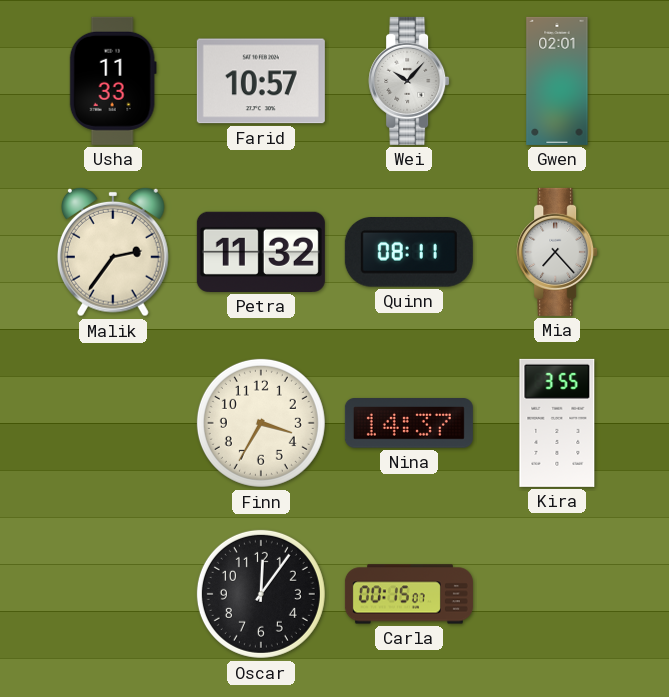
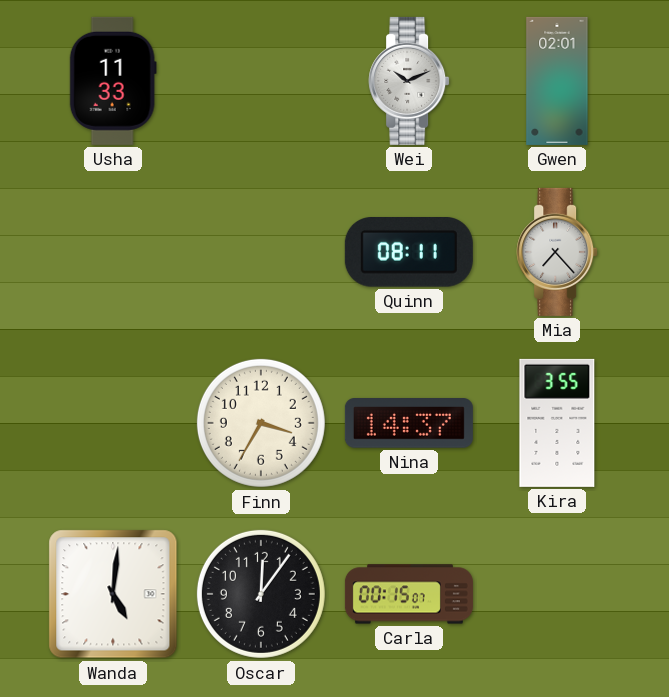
Farid: 10:57 -> none
Wei: 10:07 -> 10:11
Malik: 2:36 -> none
Petra: 11:32 -> none
Wanda: none -> 5:01
